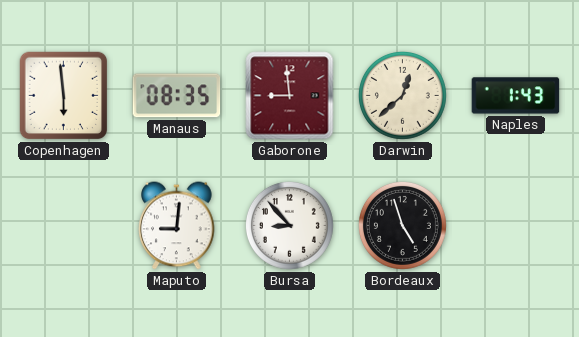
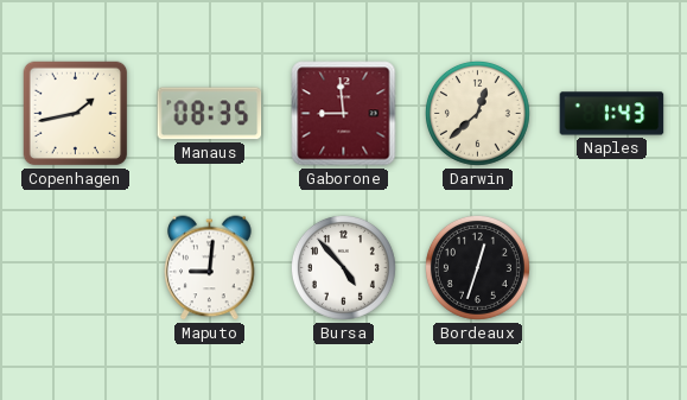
Copenhagen: 5:59 -> 1:43
Bursa: 8:53 -> 4:53
Bordeaux: 4:57 -> 12:33
